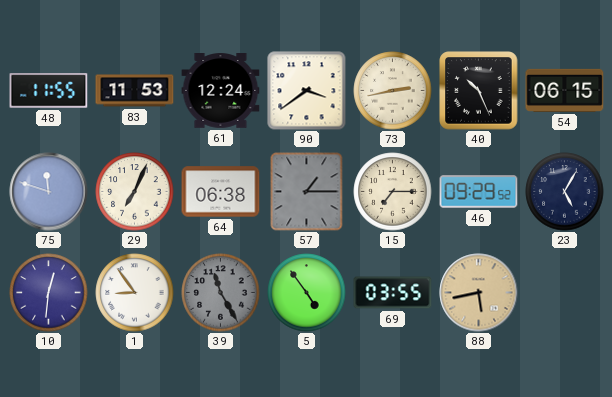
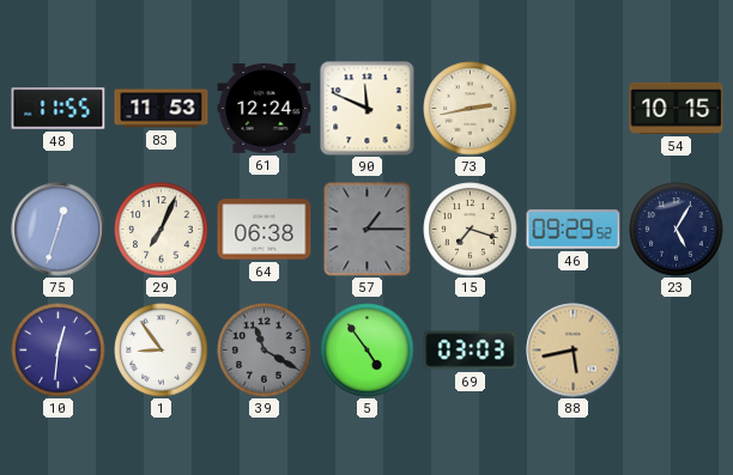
90: 3:39 -> 11:49
40: 10:26 -> none
54: 06:15 -> 10:15
75: 11:48 -> 12:33
15: 7:15 -> 7:18
39: 11:25 -> 11:20
69: 03:55 -> 03:03
